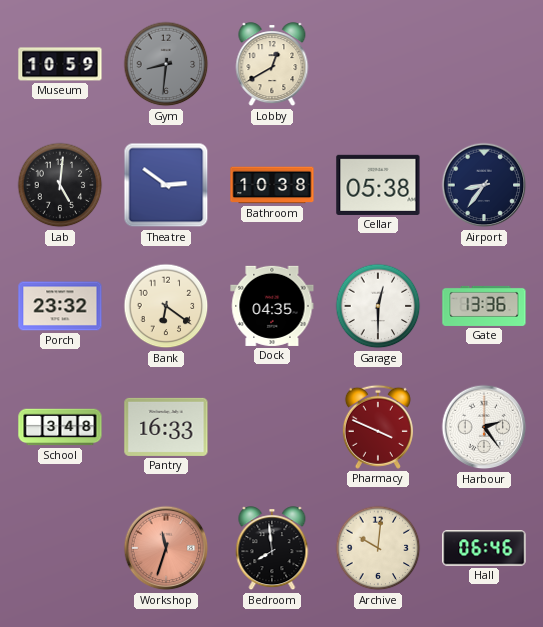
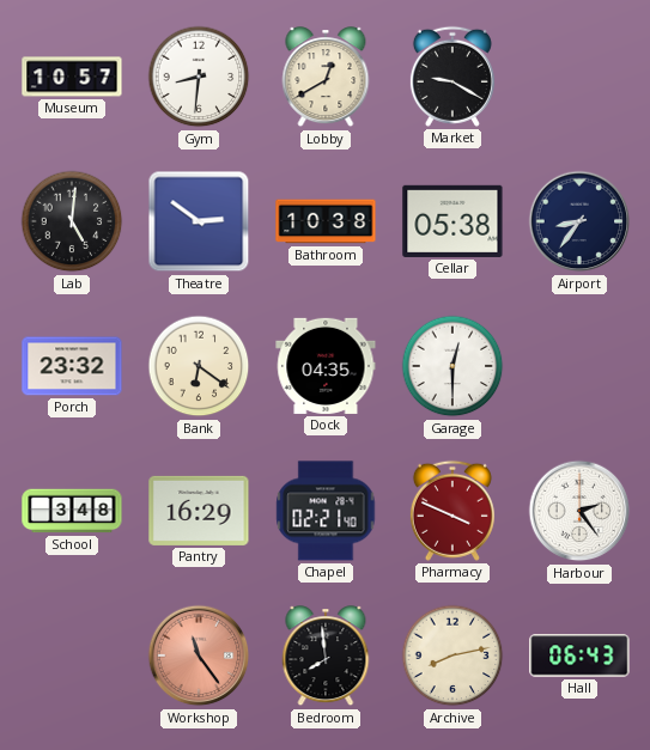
Museum: 10:59 -> 10:57
Gym dial: grey -> white
Market: none -> 9:20
Gate: 13:36 -> none
Pantry: 16:33 -> 16:29
Chapel: none -> 02:21
Workshop: 11:33 -> 11:24
Archive: 10:01 -> 8:13
Hall: 06:46 -> 06:43
